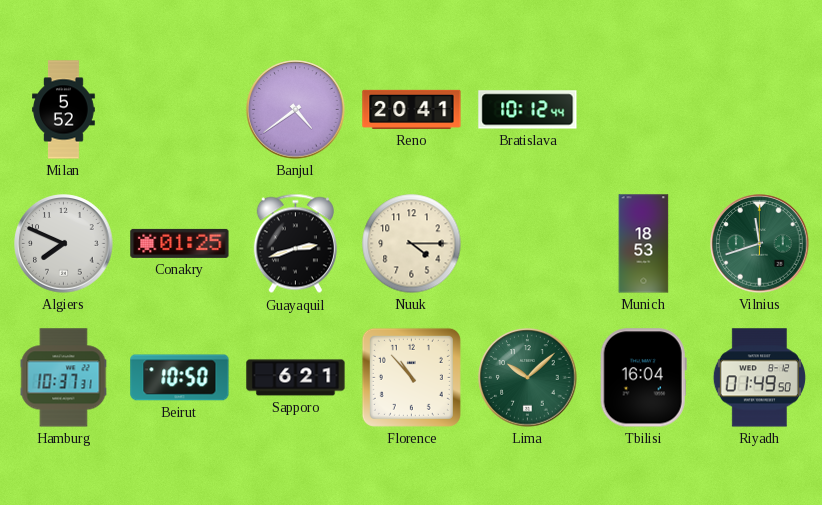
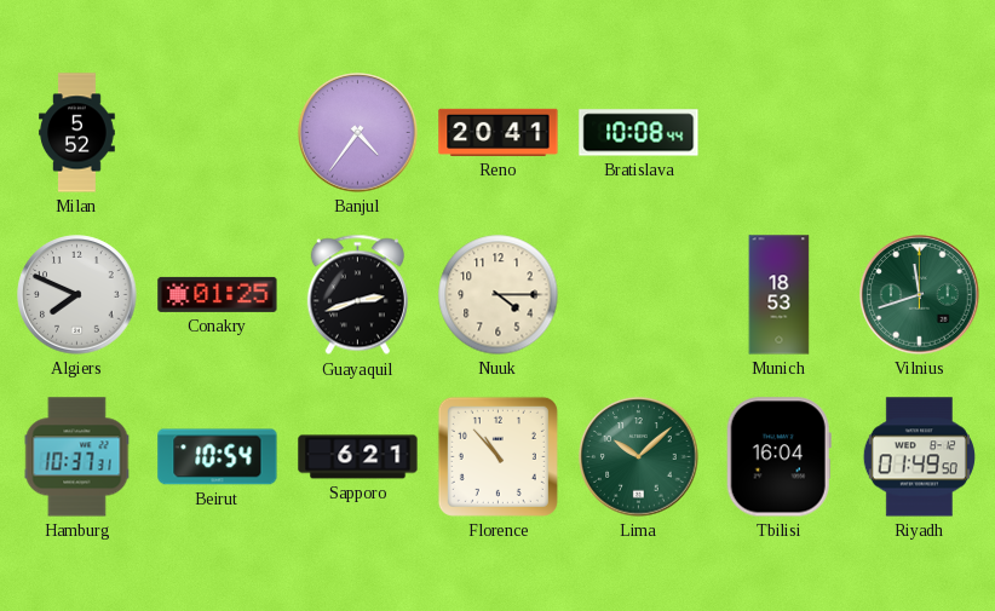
Banjul: 4:39 -> 4:36
Bratislava: 10:12 -> 10:08
Beirut: 10:50 -> 10:54
